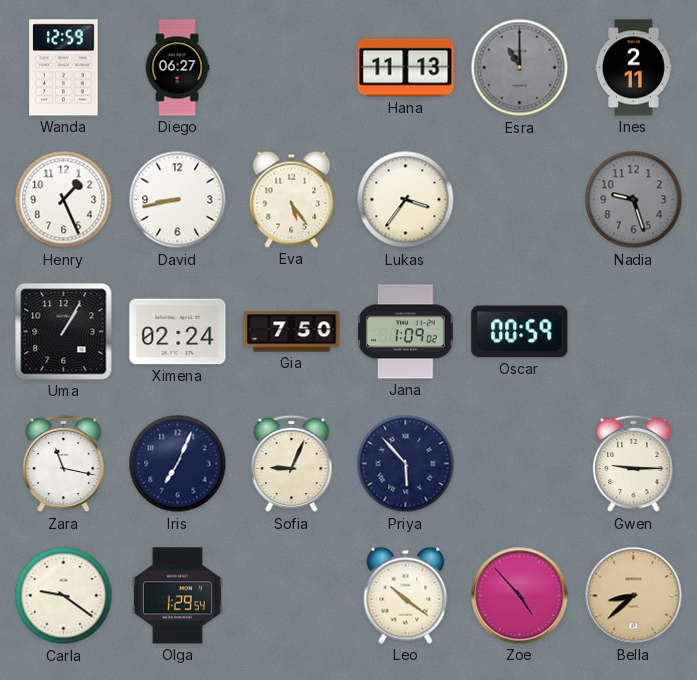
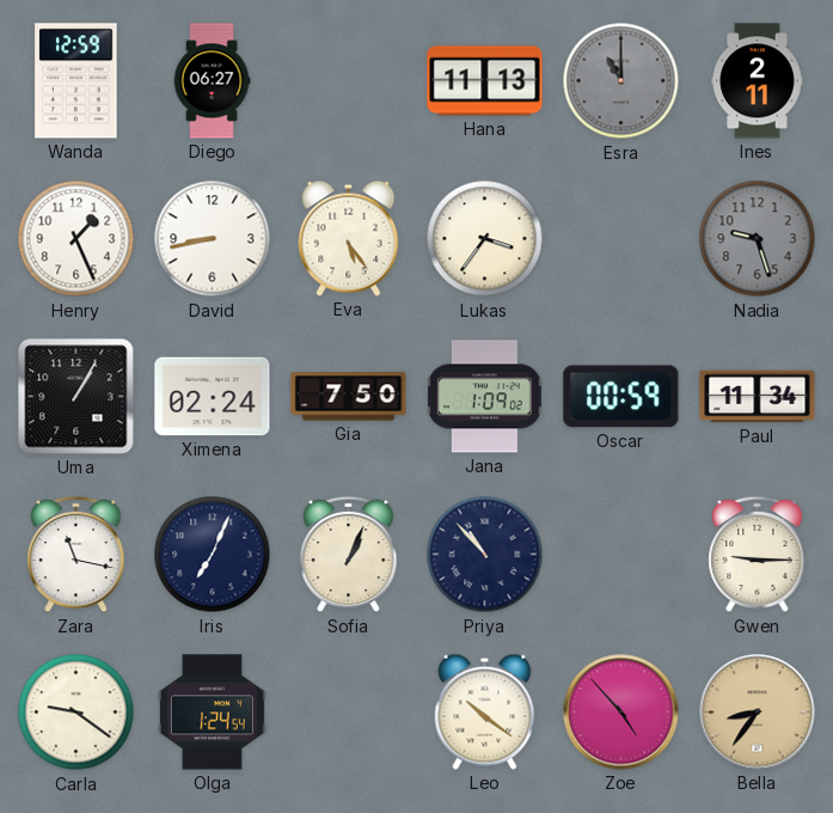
Paul: none -> 11:34
Sofia: 9:04 -> 1:04
Priya: 5:53 -> 10:53
Olga: 1:29 -> 1:24
Bella: 8:38 -> 8:36
